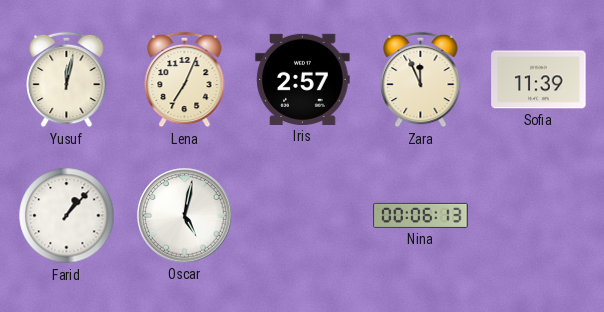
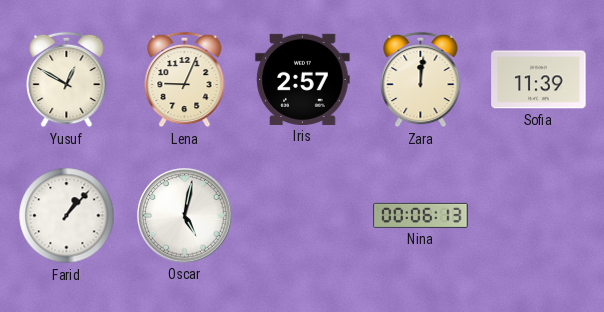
Yusuf: 12:02 -> 12:50
Lena: 7:04 -> 9:04
Zara: 11:56 -> 12:01
